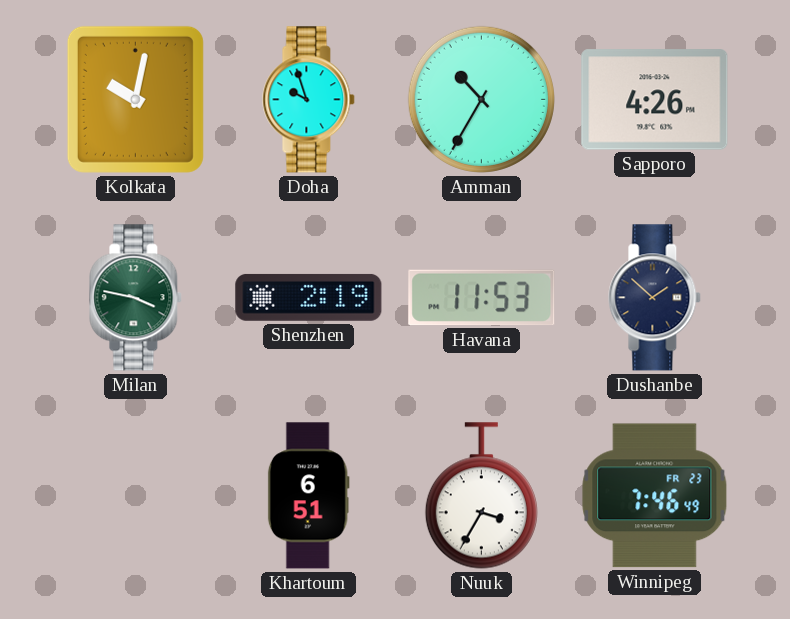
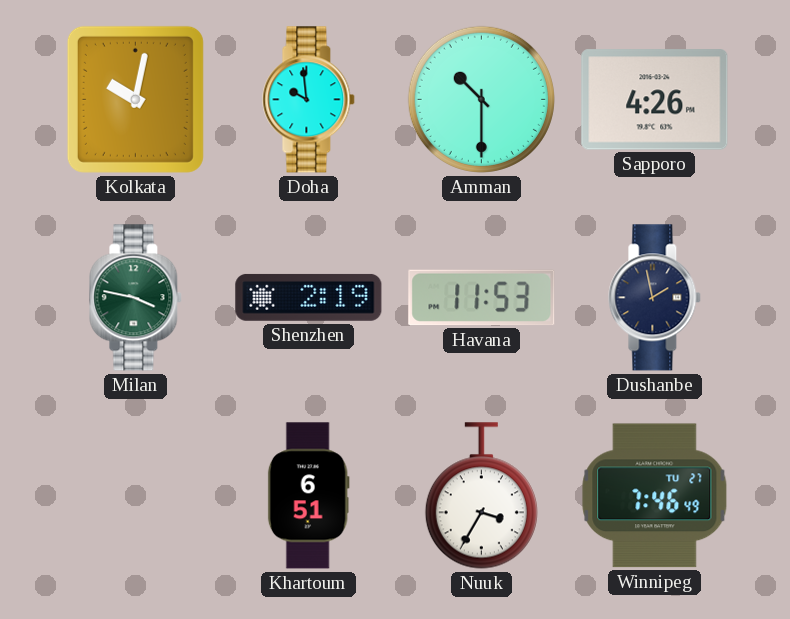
Doha: 9:57 -> 9:59
Amman: 10:35 -> 10:30
Dushanbe: 1:52 -> 1:58
Winnipeg date: FR 23 -> TU 27
